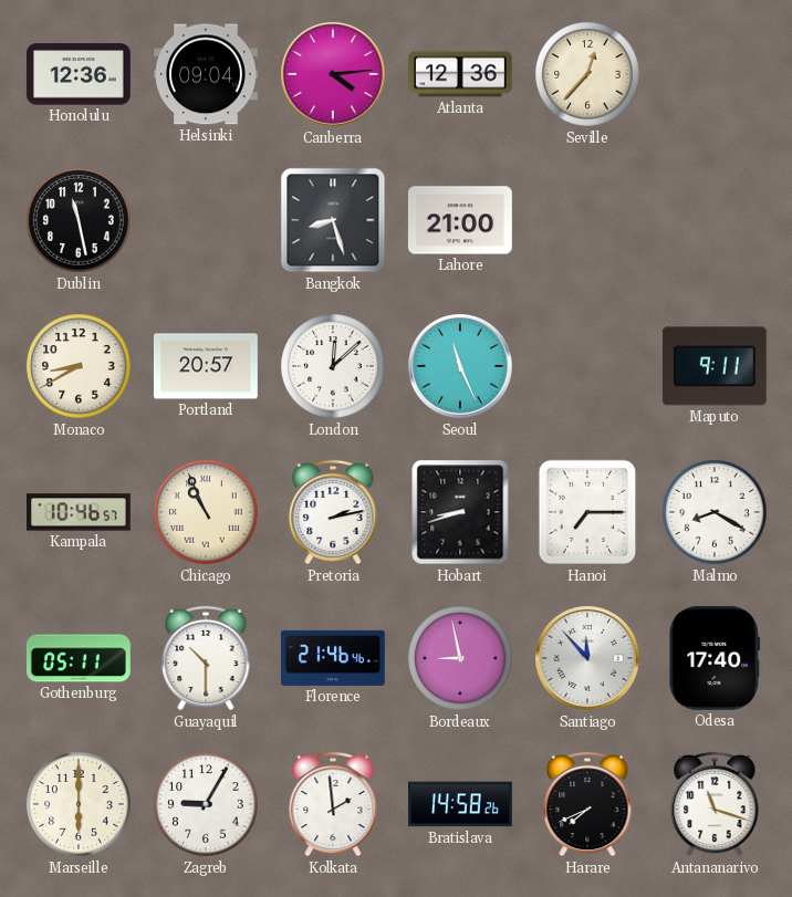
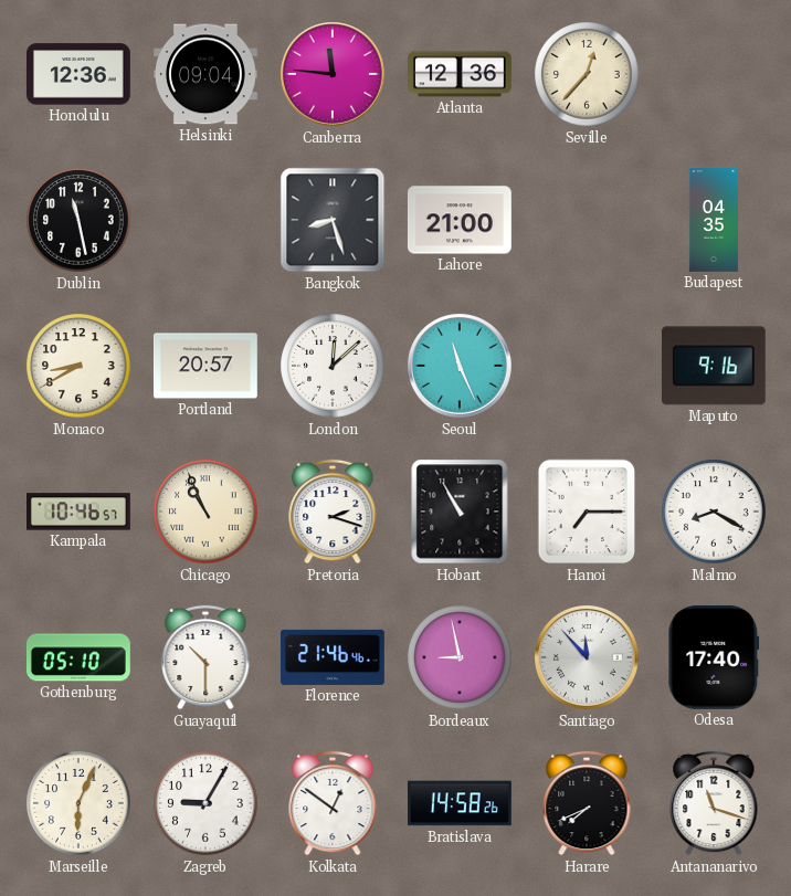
Canberra: 4:14 -> 11:46
Budapest: none -> 04:35
Maputo: 9:11 -> 9:16
Pretoria: 2:13 -> 2:18
Hobart: 8:42 -> 10:55
Gothenburg: 05:11 -> 05:10
Marseille: 6:00 -> 6:04
Kolkata: 1:59 -> 12:51
